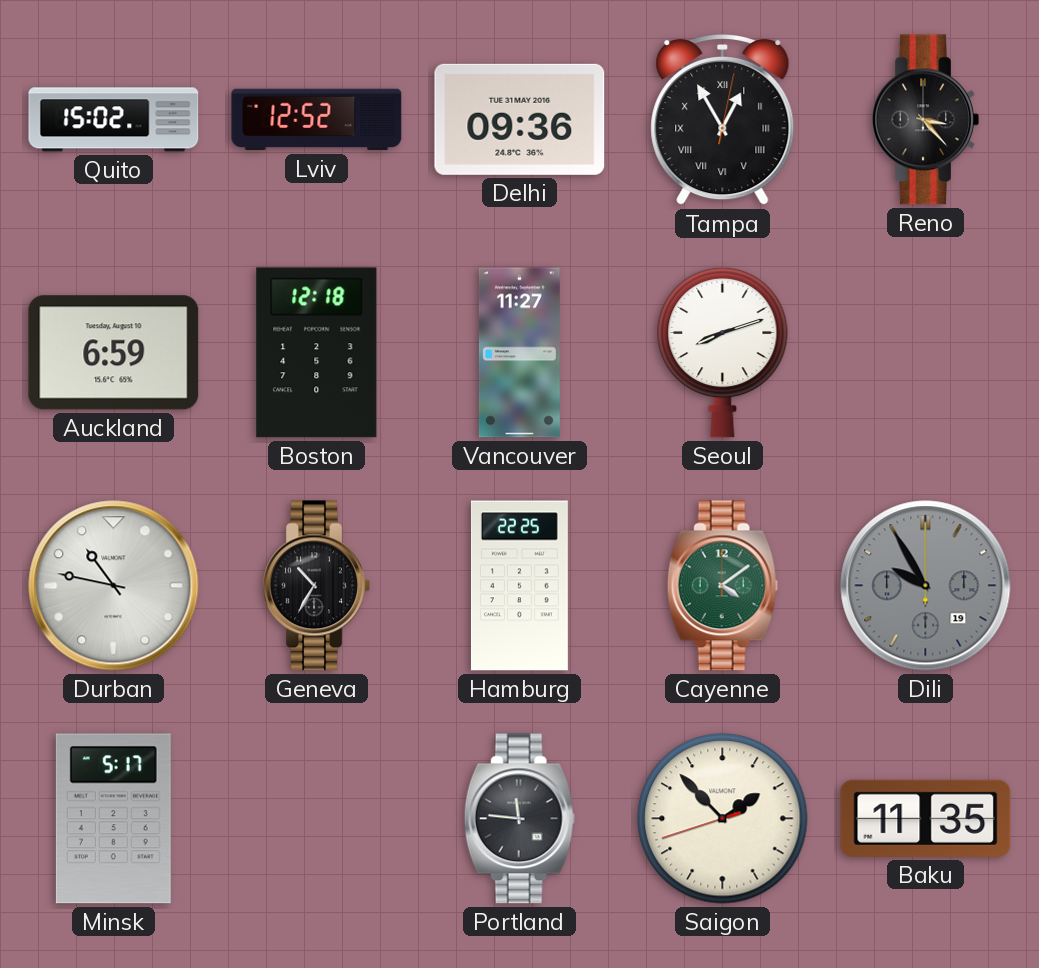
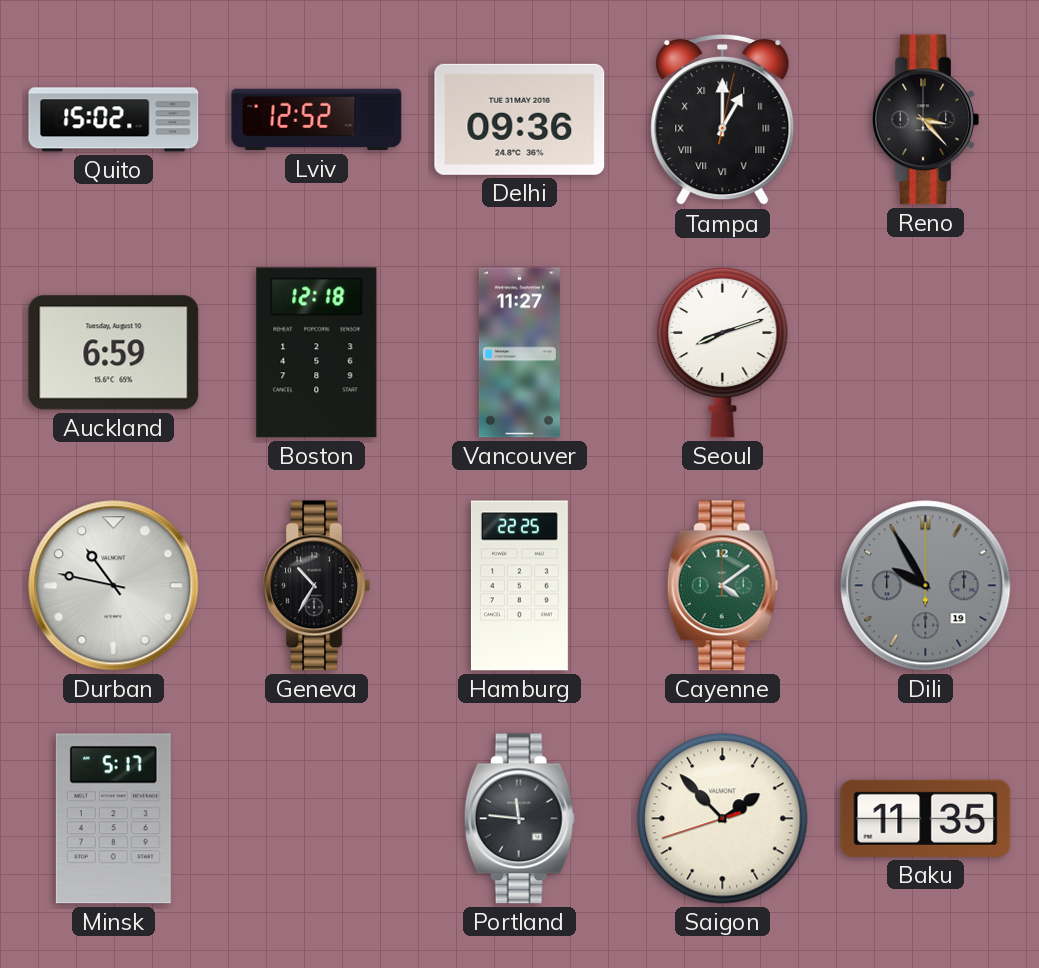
Tampa: 12:55 -> 1:00
